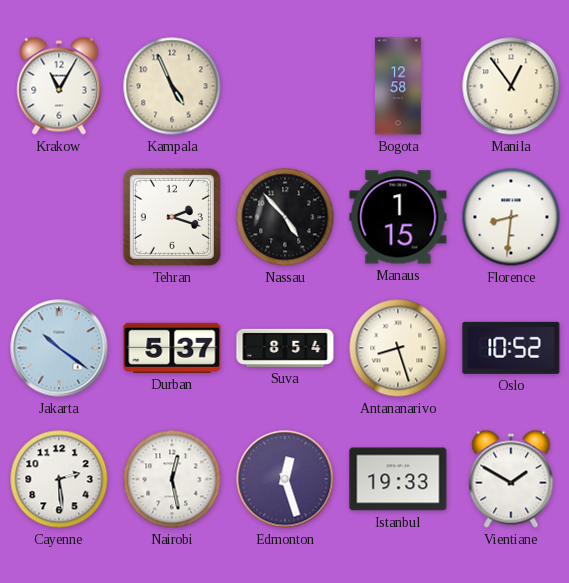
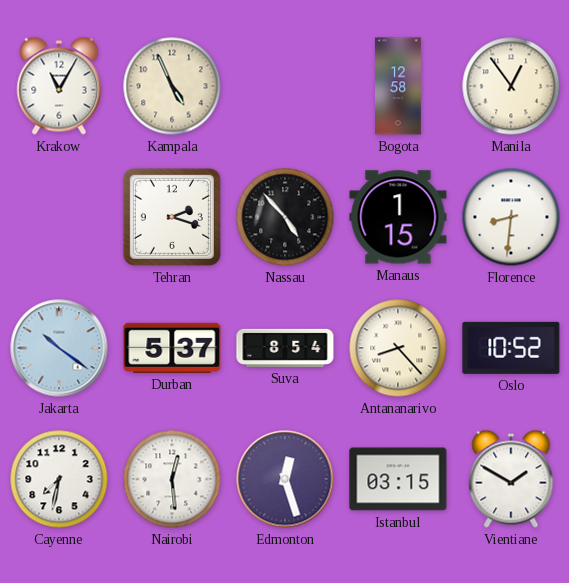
Antananarivo: 8:27 -> 8:23
Cayenne: 2:29 -> 7:32
Nairobi: 12:28 -> 12:29
Istanbul: 19:33 -> 03:15
